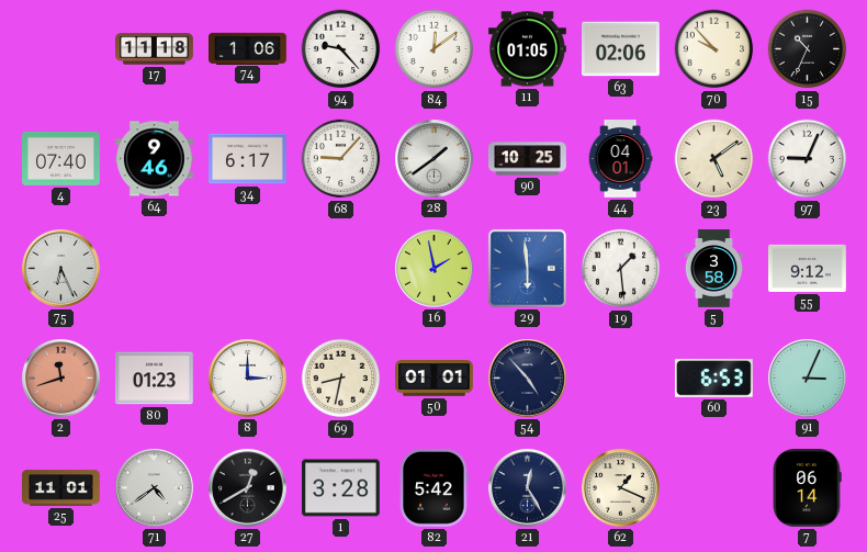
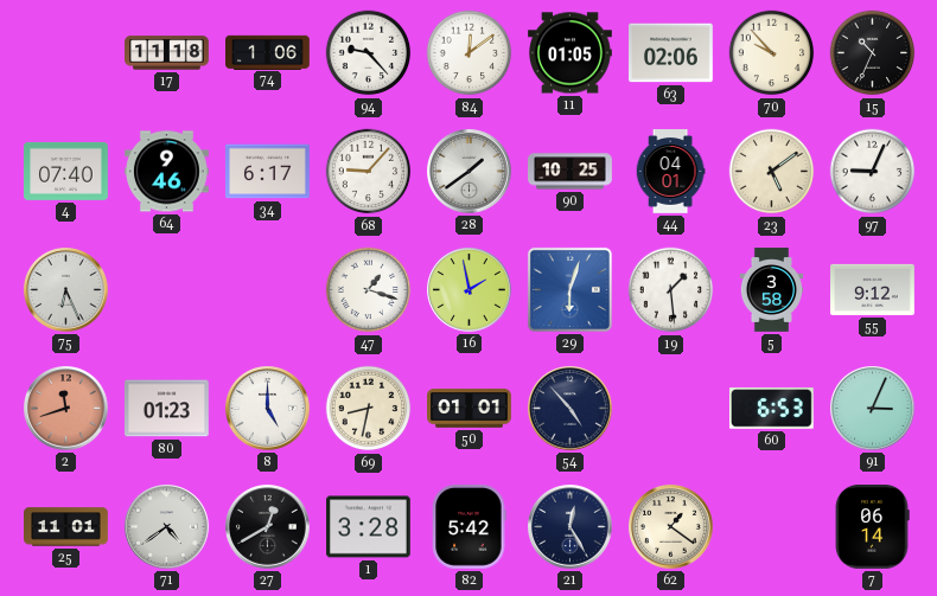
47: none -> 1:18
29: 5:59 -> 6:03
8: 3:00 -> 5:00
62: 1:19 -> 1:21
